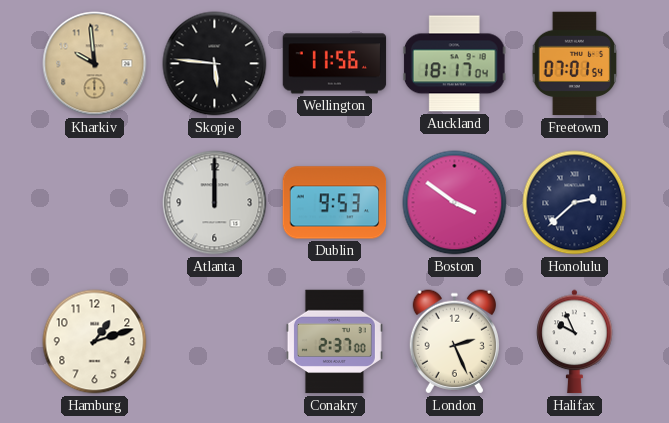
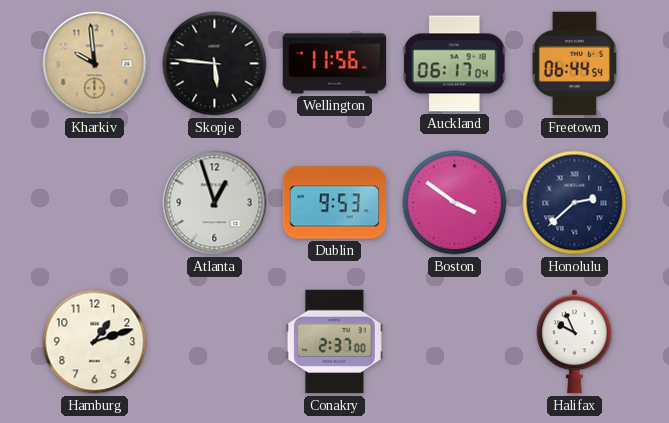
Auckland: 18:17 -> 06:17
Freetown: 07:01 -> 06:44
Atlanta: 12:00 -> 12:57
London: 2:26 -> none
